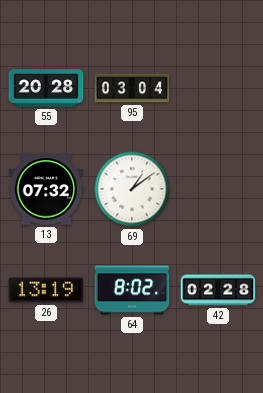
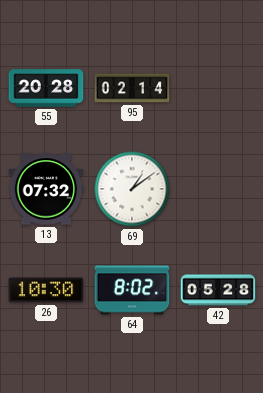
95: 03:04 -> 02:14
26: 13:19 -> 10:30
42: 02:28 -> 05:28
